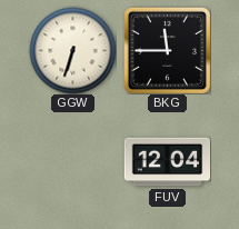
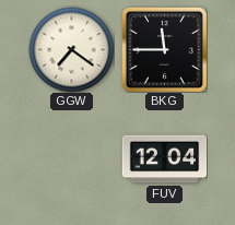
GGW: 6:33 -> 7:21
